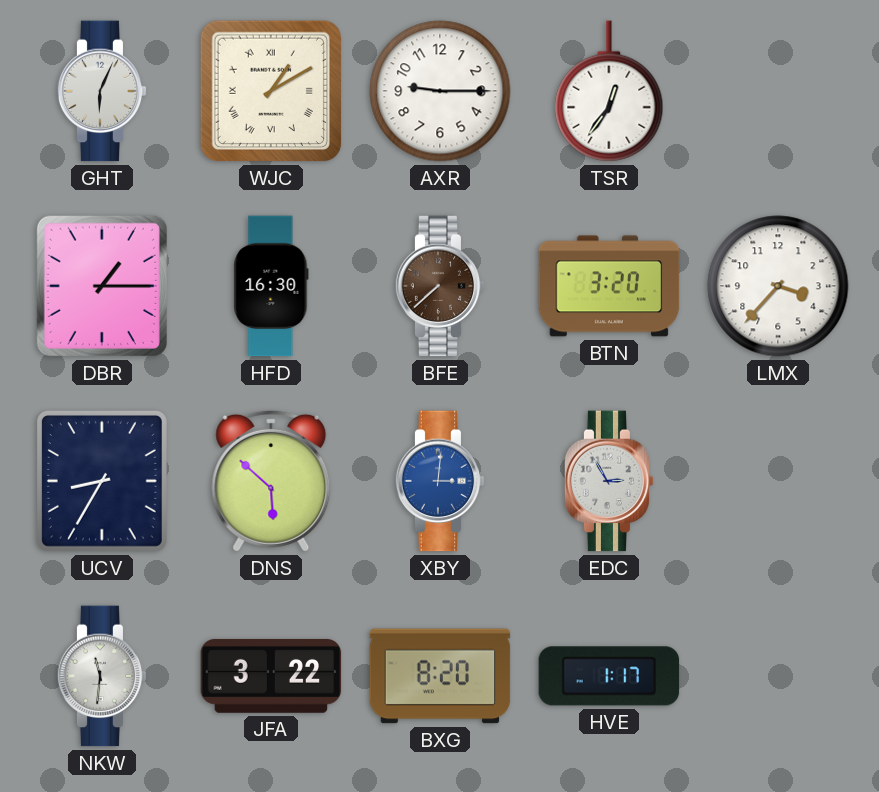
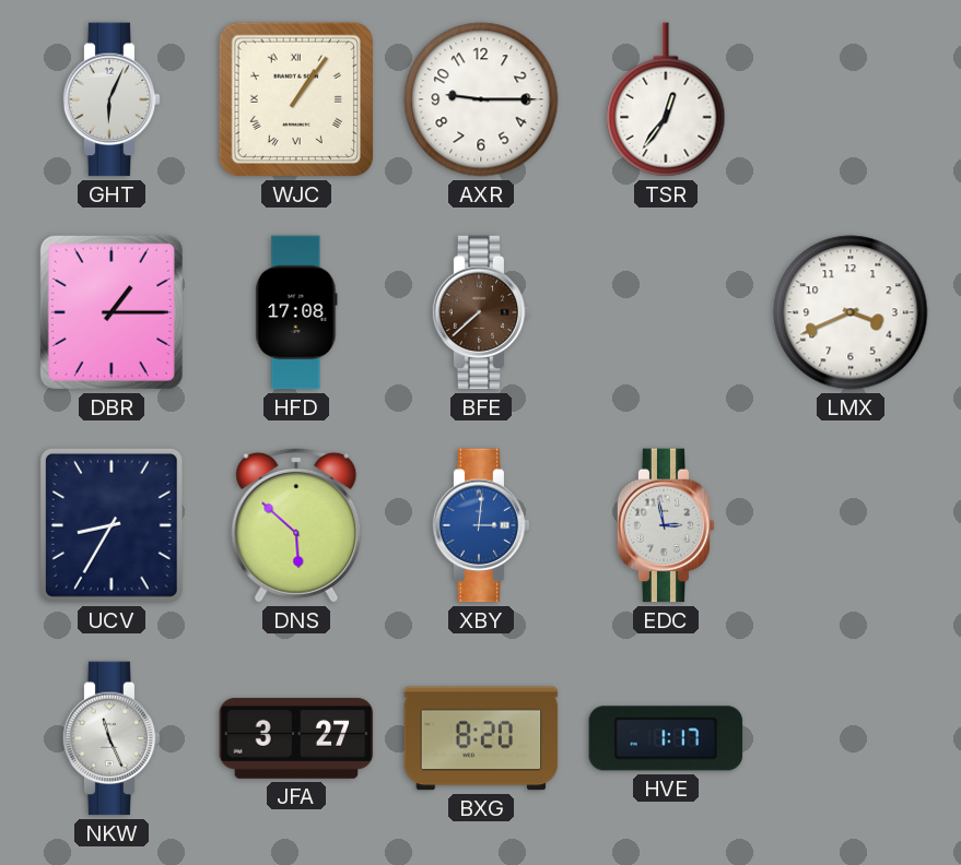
WJC: 1:10 -> 1:06
HFD: 16:30 -> 17:08
BTN: 3:20 -> none
LMX: 3:37 -> 3:41
EDC: 2:55 -> 2:58
NKW: 11:31 -> 11:26
JFA: 3:22 -> 3:27
